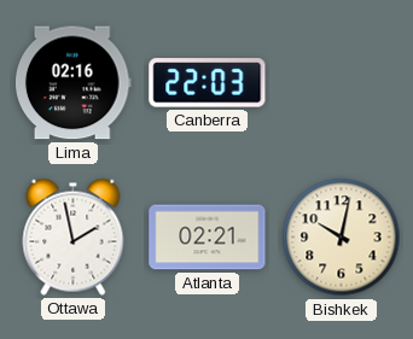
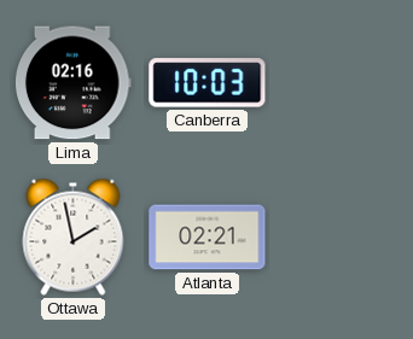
Canberra: 22:03 -> 10:03
Bishkek: 10:02 -> none
